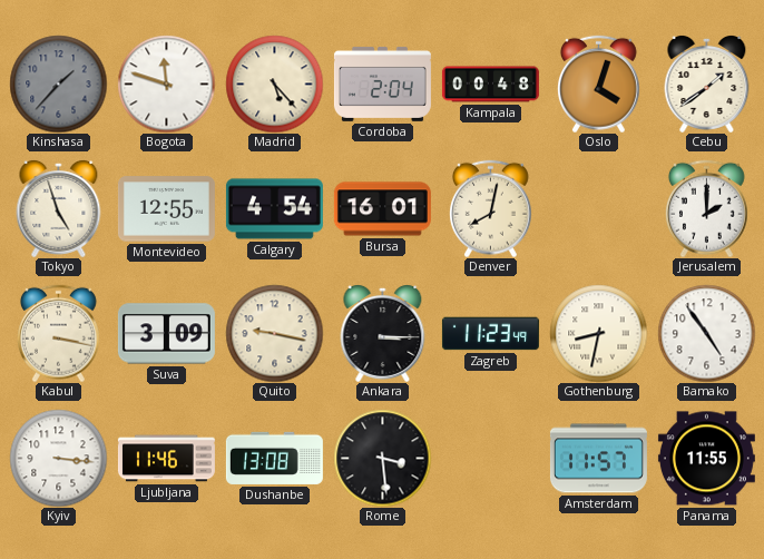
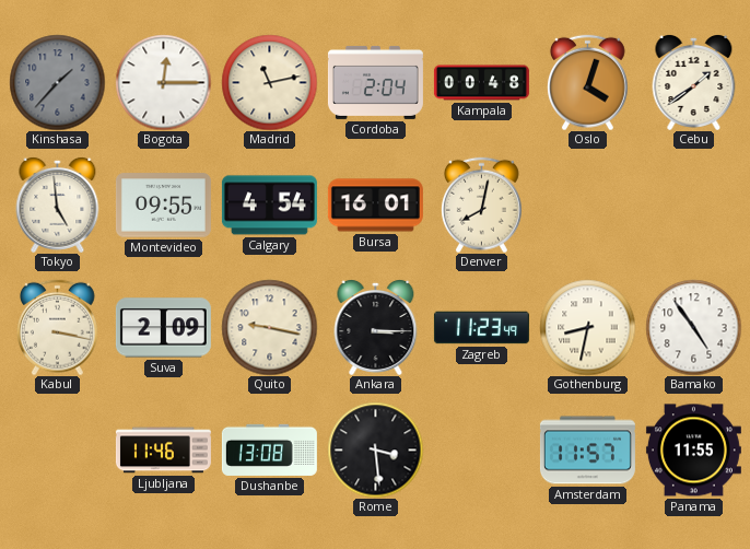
Bogota: 11:48 -> 12:15
Madrid: 5:23 -> 11:13
Tokyo: 4:57 -> 4:59
Montevideo: 12:55 -> 09:55
Jerusalem: 2:00 -> none
Suva: 3:09 -> 2:09
Kyiv: 3:16 -> none
